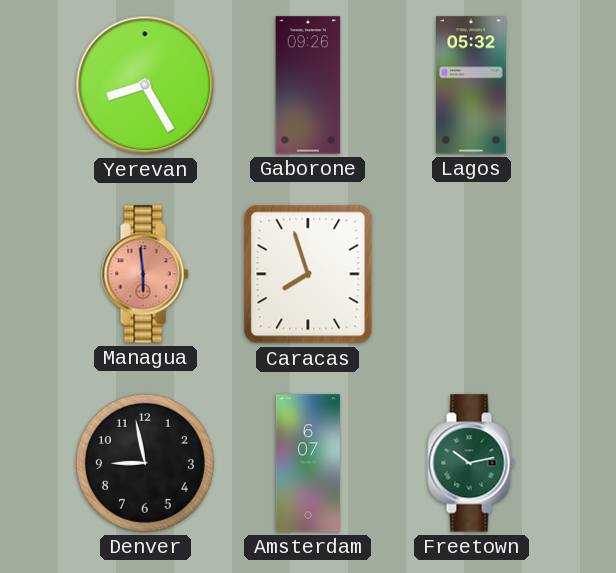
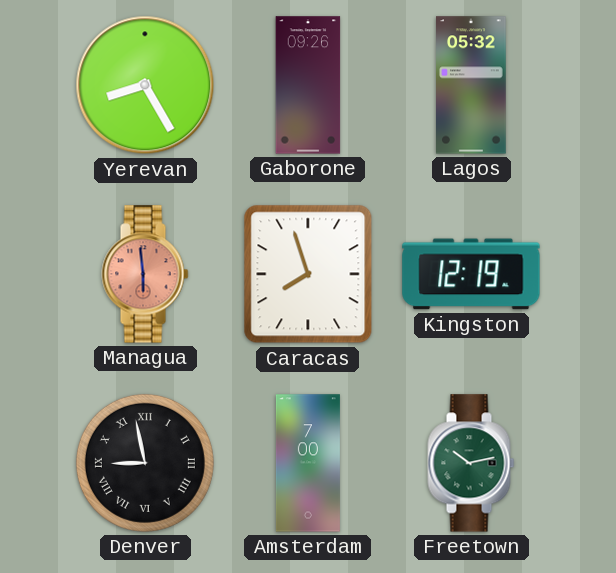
Kingston: none -> 12:19
Denver numerals: Arabic -> Roman
Amsterdam: 6:07 -> 7:00
